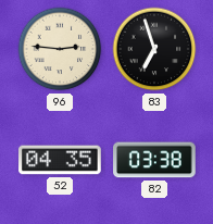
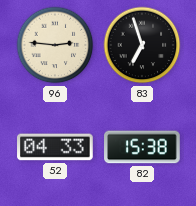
52: 04:35 -> 04:33
82: 03:38 -> 15:38
